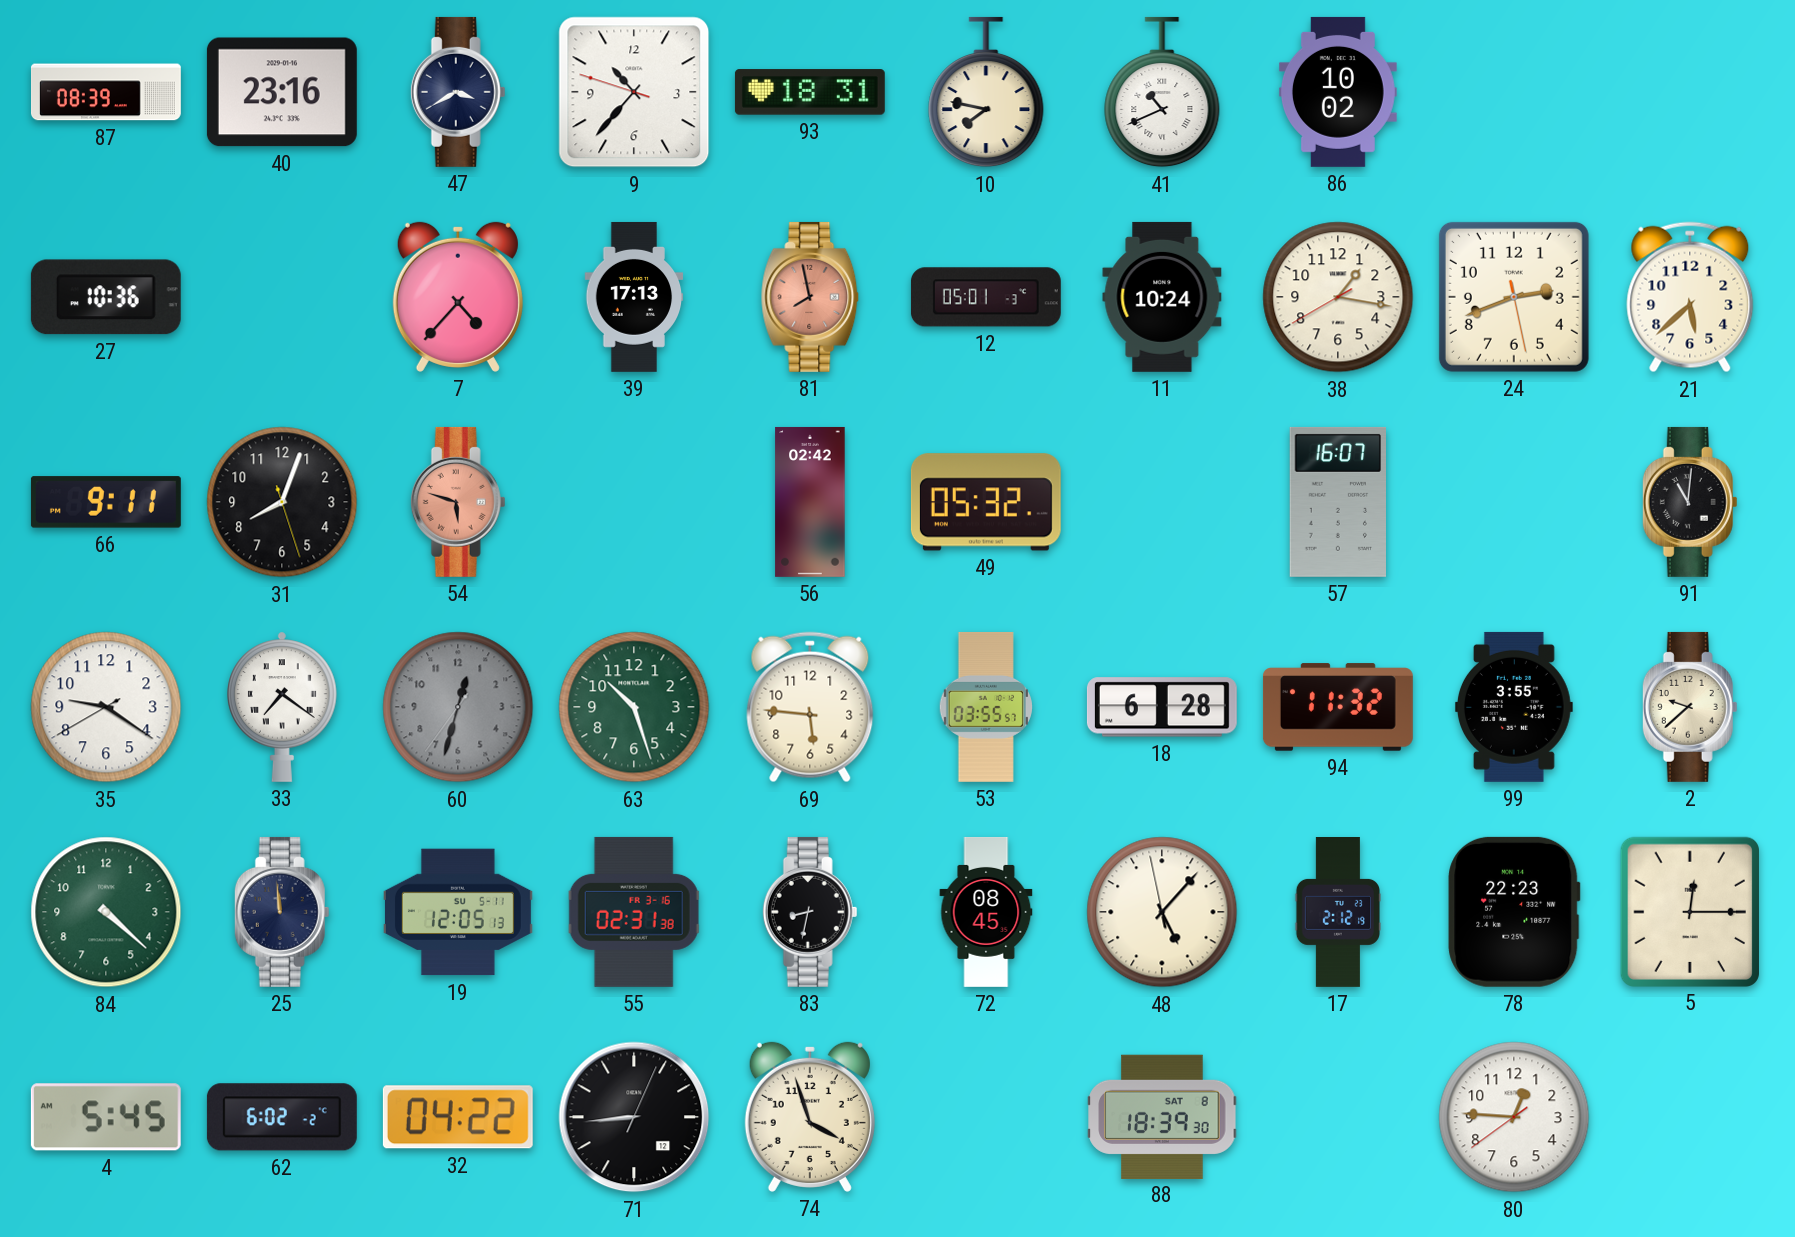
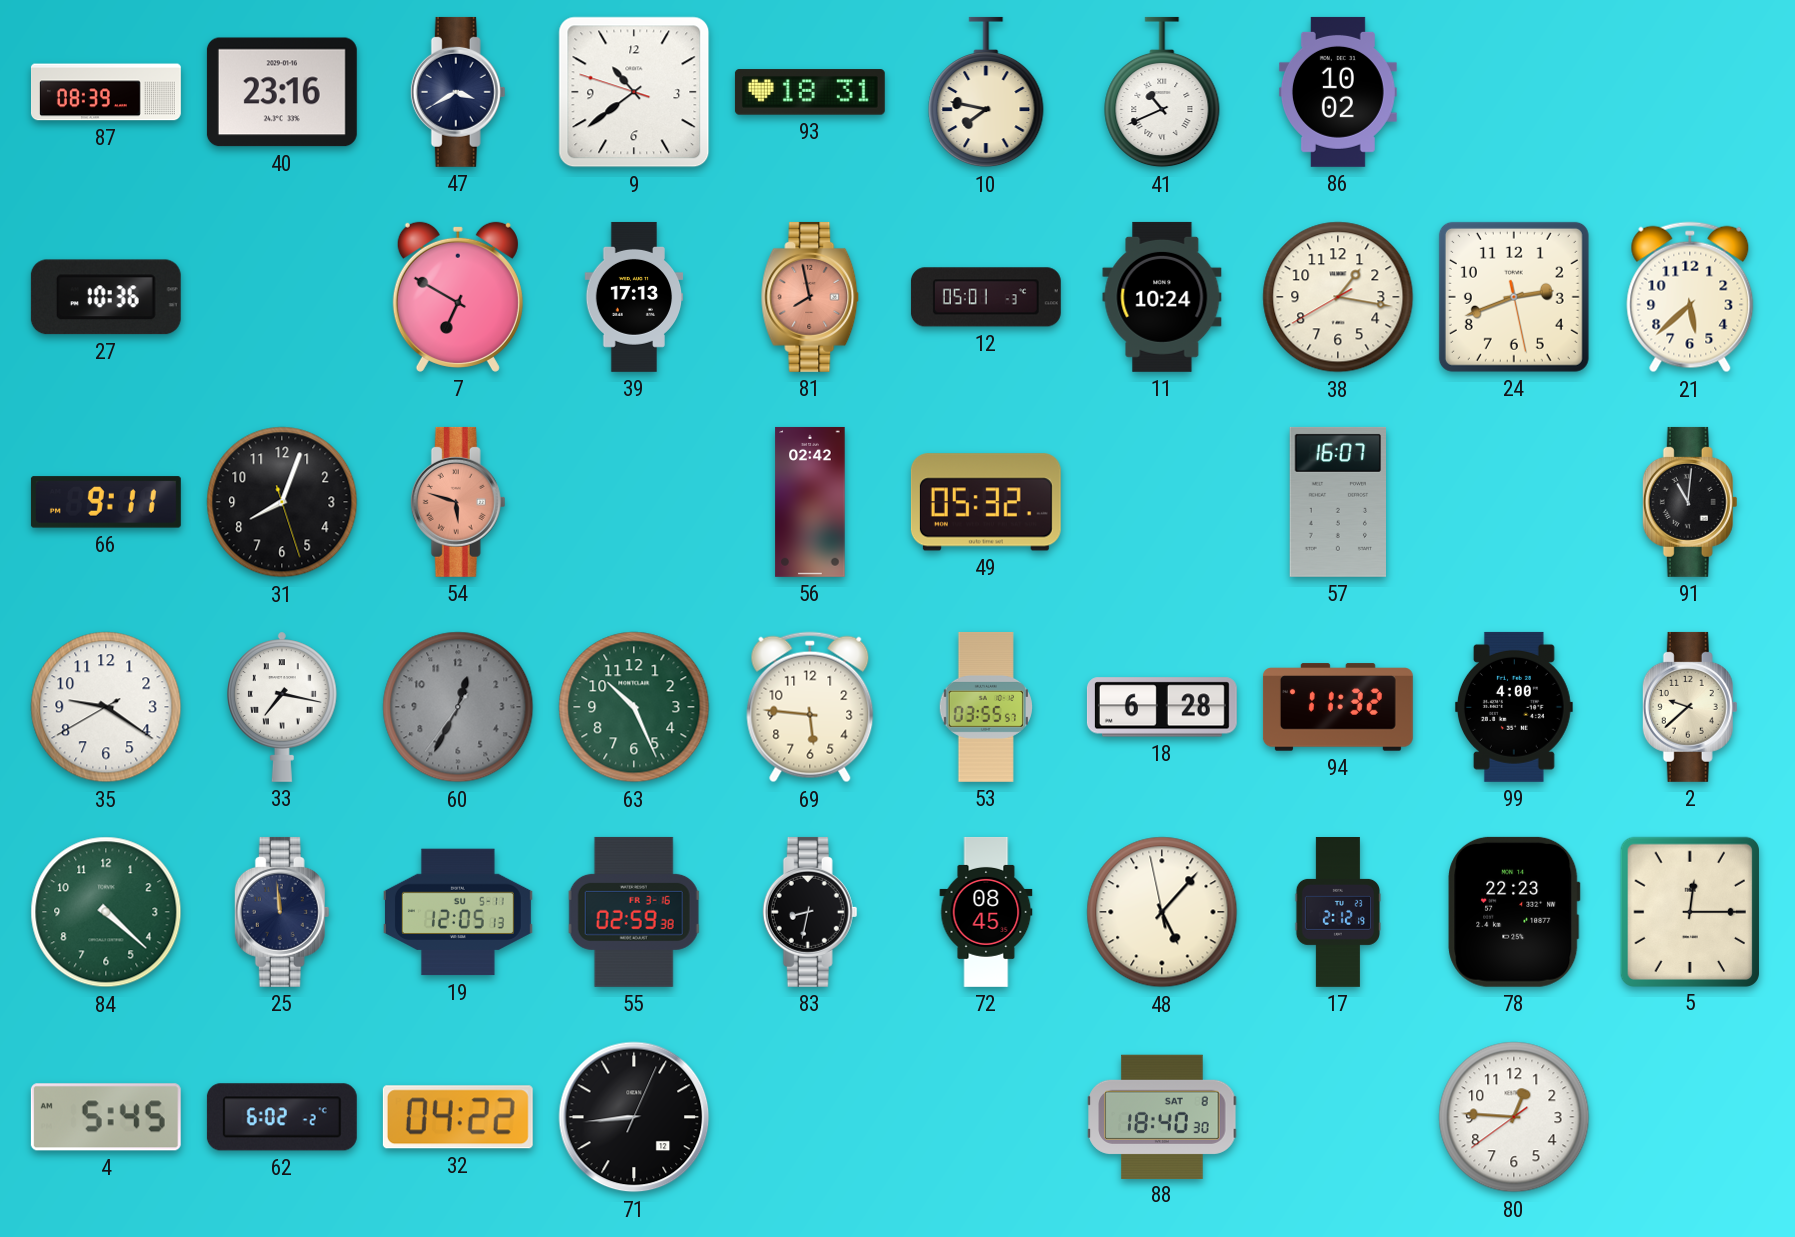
9: 10:36 -> 10:38
7: 4:37 -> 6:50
33: 7:21 -> 7:17
60: 12:32 -> 12:34
63: 10:27 -> 10:26
99: 3:55 -> 4:00
55: 02:31 -> 02:59
74: 3:57 -> none
88: 18:39 -> 18:40
